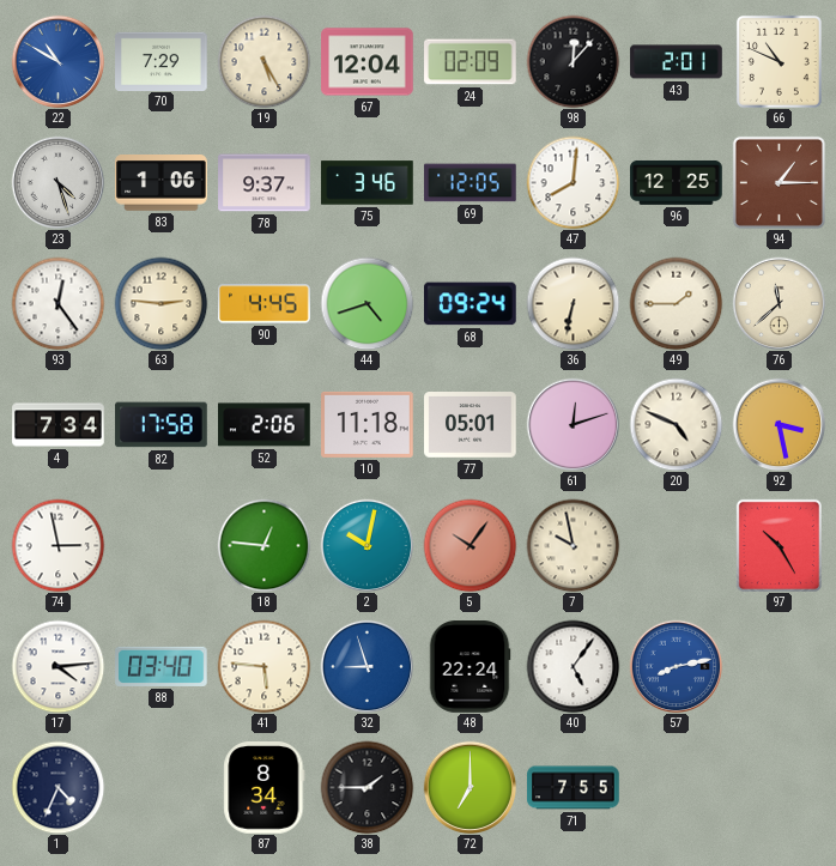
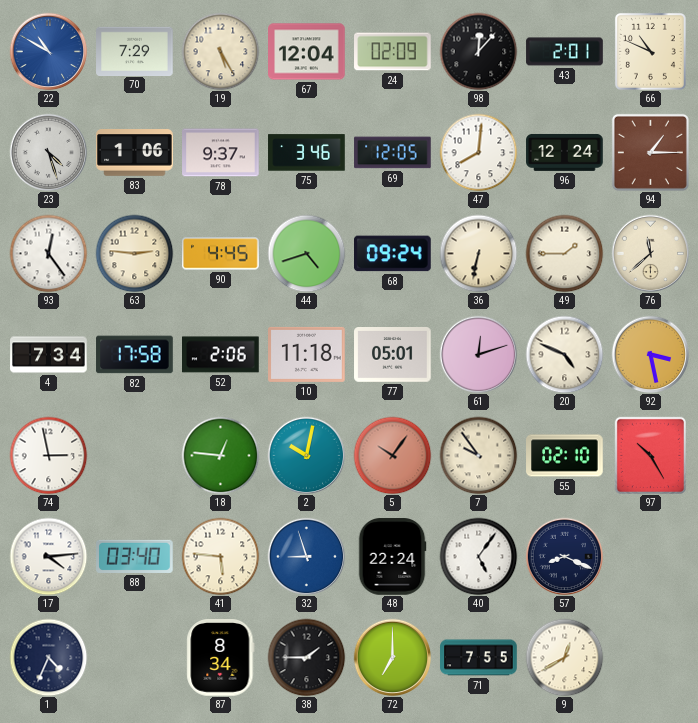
96: 12:25 -> 12:24
7: 9:58 -> 9:54
55: none -> 02:10
57: 8:13 -> 8:19
57 dial: blue -> navy
9: none -> 12:40
